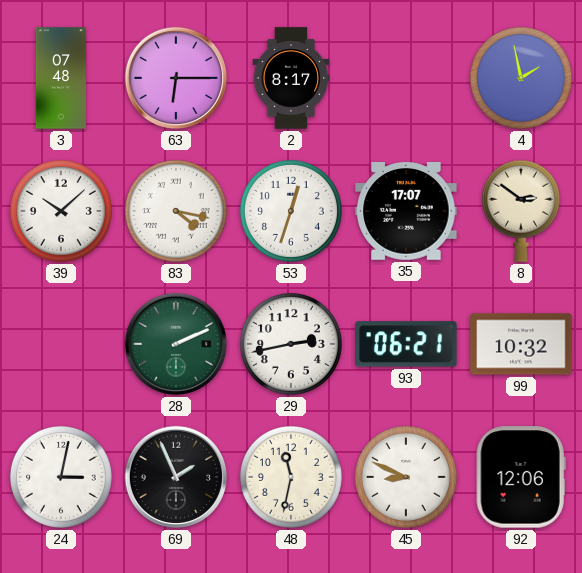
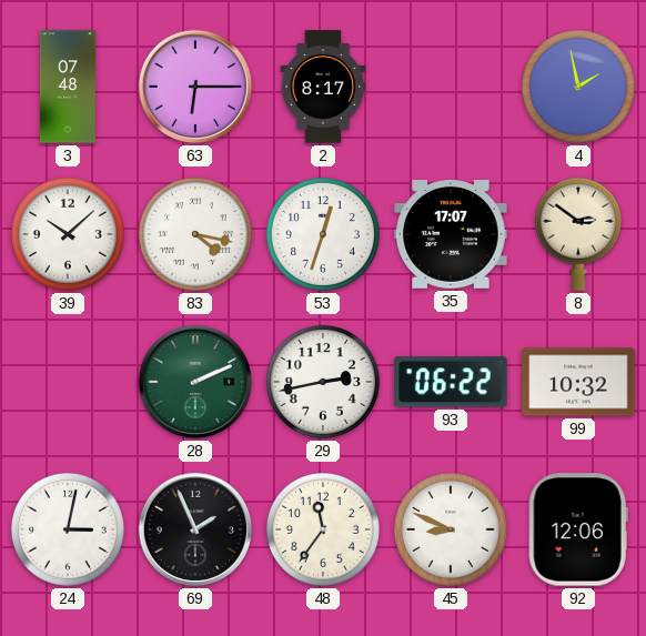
93: 06:21 -> 06:22
48: 11:32 -> 11:36
